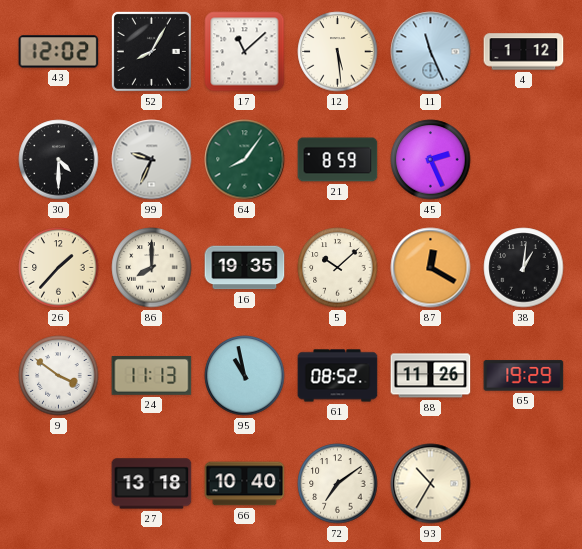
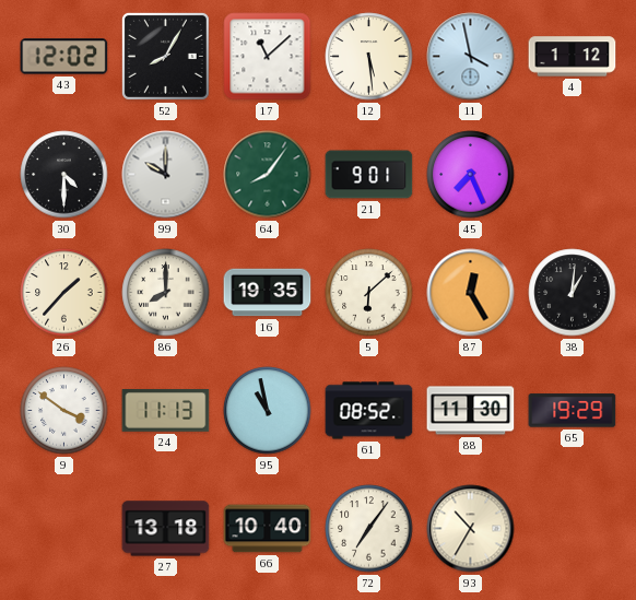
11: 11:26 -> 3:58
99: 9:34 -> 10:00
21: 8:59 -> 9:01
45: 2:26 -> 7:26
5: 10:08 -> 6:08
87: 12:20 -> 12:25
88: 11:26 -> 11:30
72: 7:09 -> 7:06
